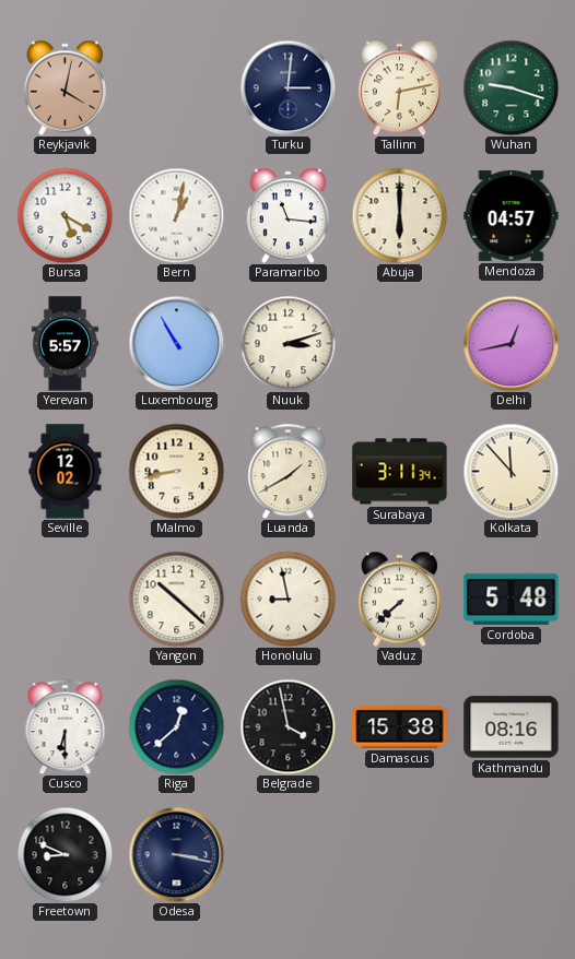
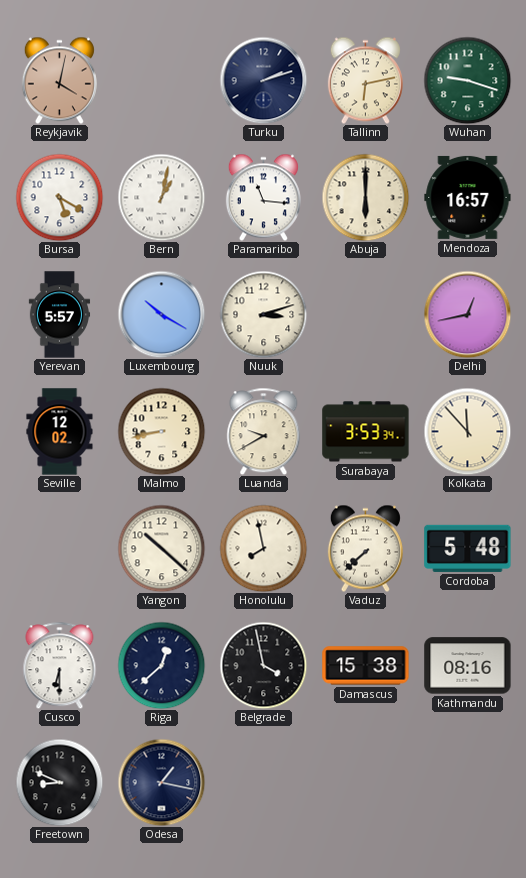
Turku: 3:01 -> 2:12
Mendoza: 04:57 -> 16:57
Luxembourg: 10:55 -> 10:20
Luanda: 1:40 -> 9:40
Surabaya: 3:11 -> 3:53
Honolulu: 8:58 -> 7:58
Odesa: 3:17 -> 1:17
